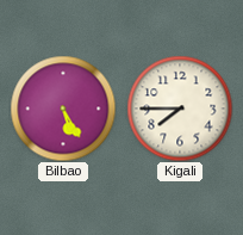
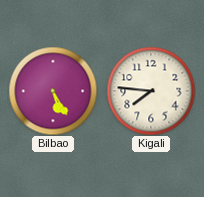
Kigali: 7:45 -> 7:46
